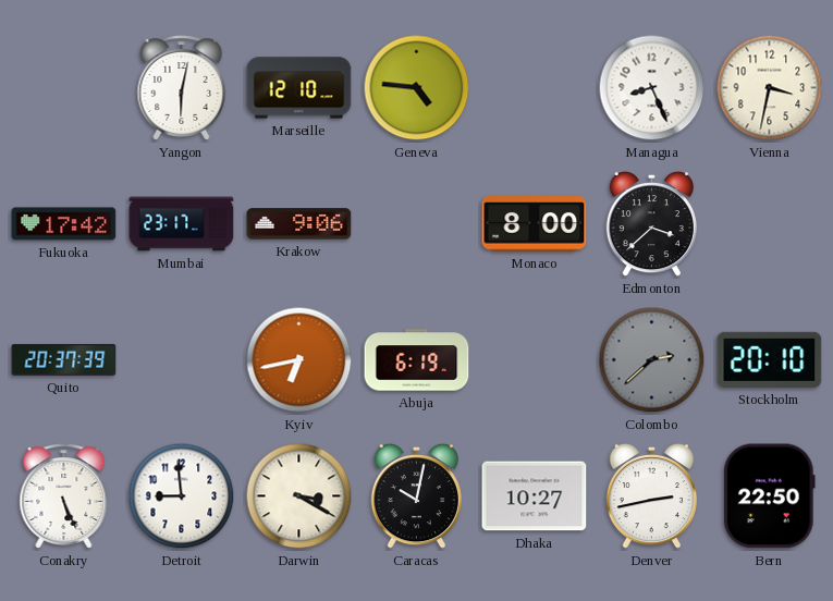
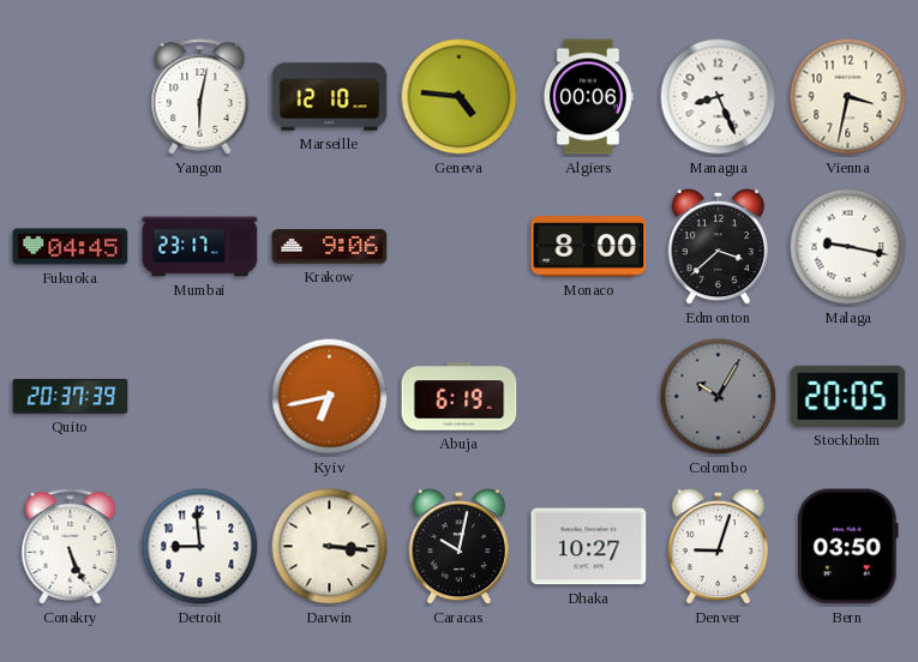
Algiers: none -> 00:06
Fukuoka: 17:42 -> 04:45
Malaga: none -> 9:17
Colombo: 2:38 -> 10:05
Stockholm: 20:10 -> 20:05
Darwin: 3:20 -> 3:16
Denver: 2:43 -> 9:03
Bern: 22:50 -> 03:50
